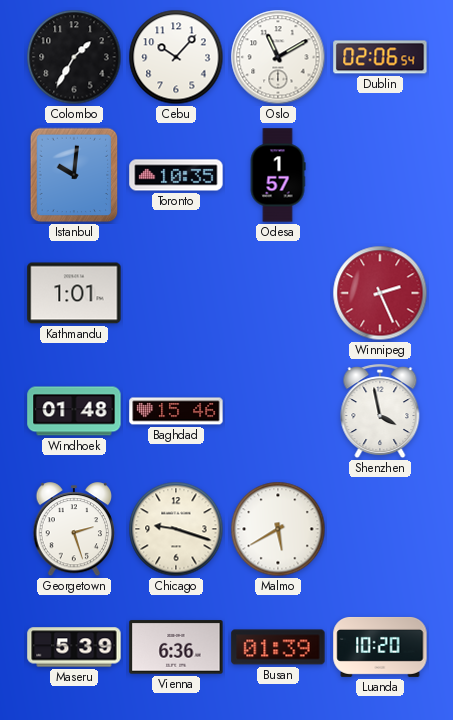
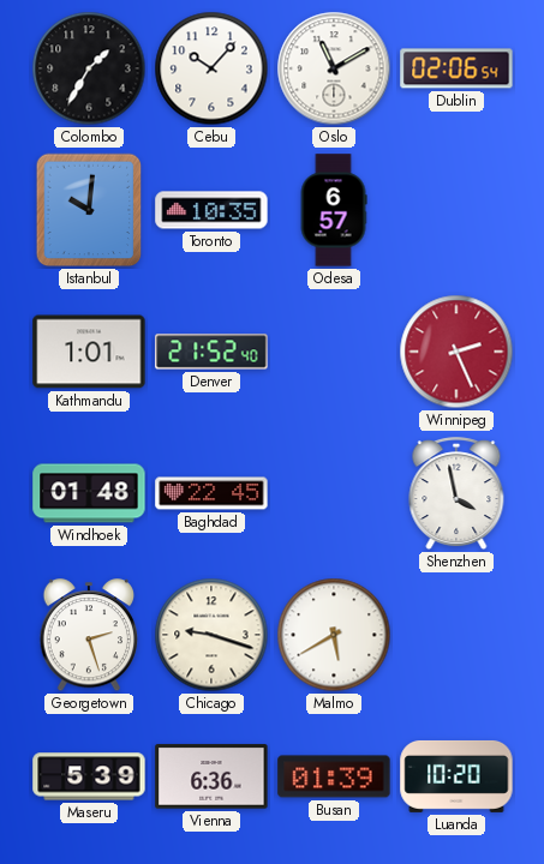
Odesa: 1:57 -> 6:57
Denver: none -> 21:52
Baghdad: 15:46 -> 22:45
